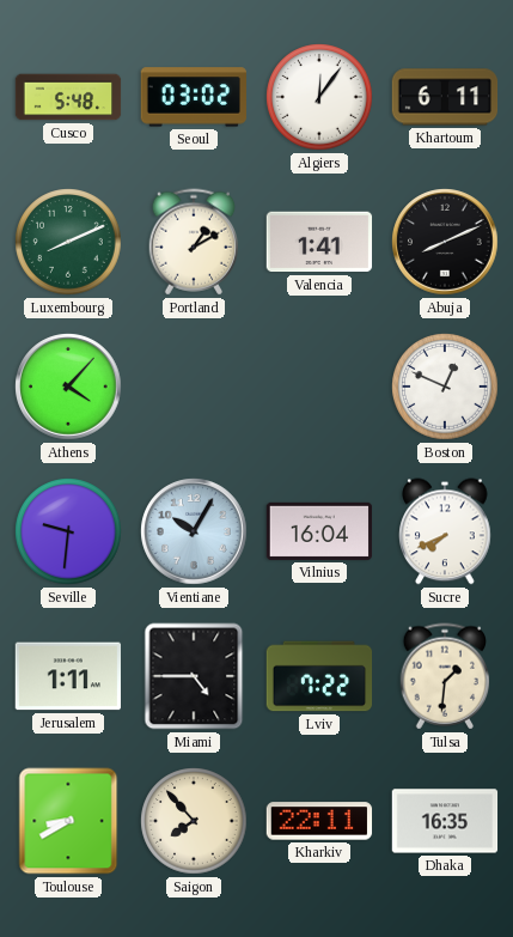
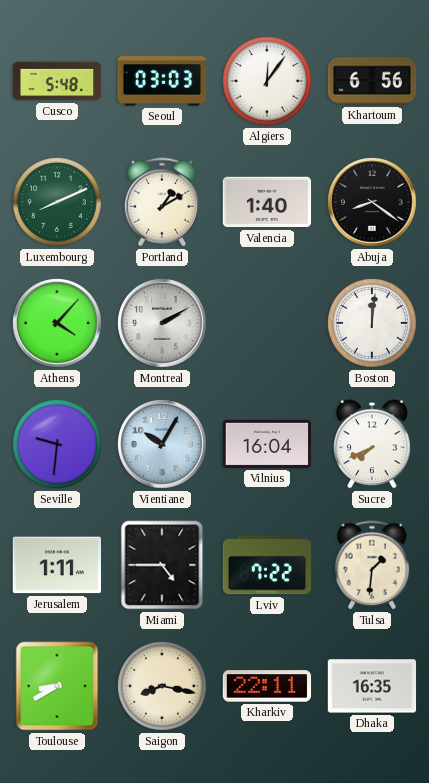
Seoul: 03:02 -> 03:03
Khartoum: 6:11 -> 6:56
Valencia: 1:41 -> 1:40
Abuja: 8:11 -> 8:21
Montreal: none -> 2:10
Boston: 12:49 -> 12:01
Saigon: 7:53 -> 8:17
